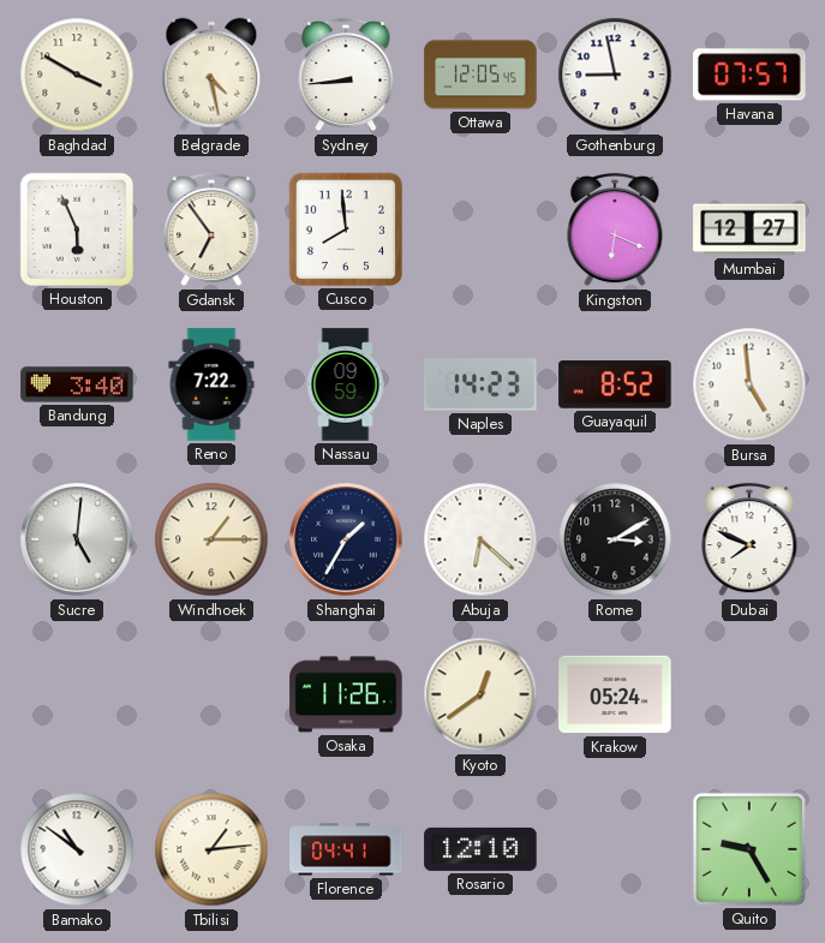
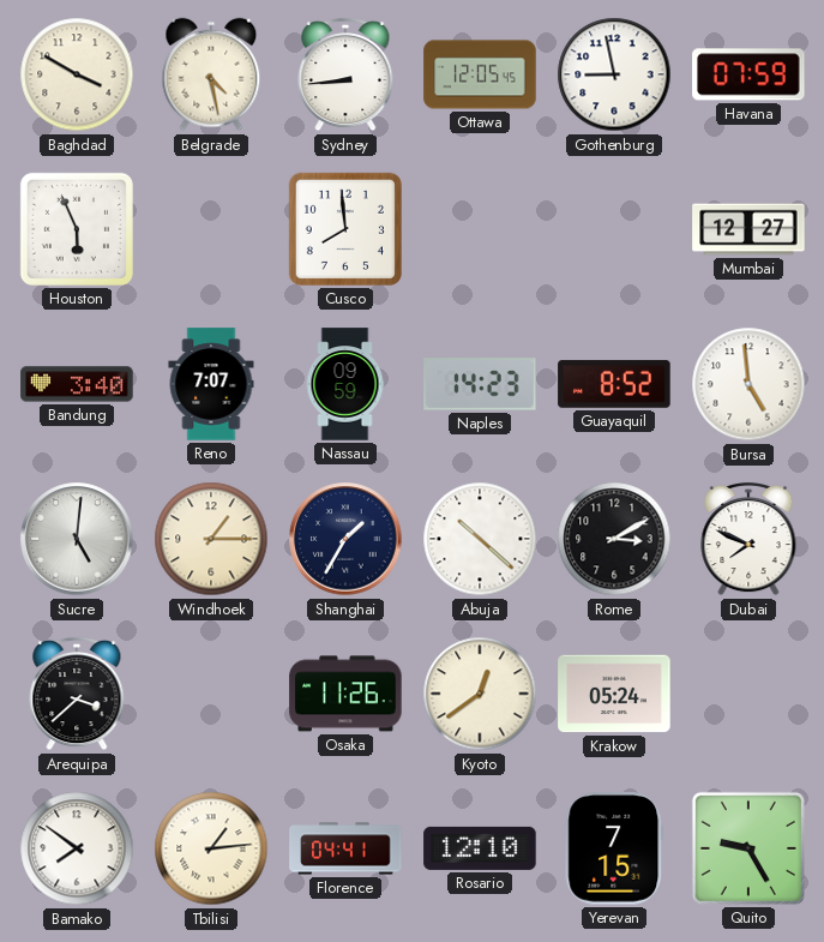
Havana: 07:57 -> 07:59
Gdansk: 6:54 -> none
Kingston: 6:19 -> none
Reno: 7:22 -> 7:07
Abuja: 6:22 -> 10:22
Arequipa: none -> 3:38
Bamako: 10:51 -> 7:51
Yerevan: none -> 7:15
